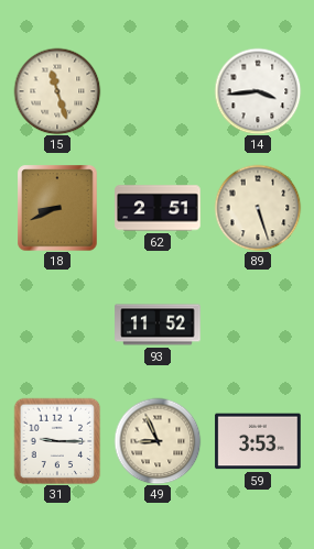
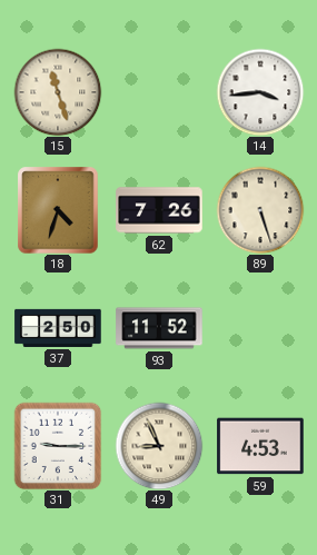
18: 8:41 -> 4:33
62: 2:51 -> 7:26
37: none -> 2:50
59: 3:53 -> 4:53
